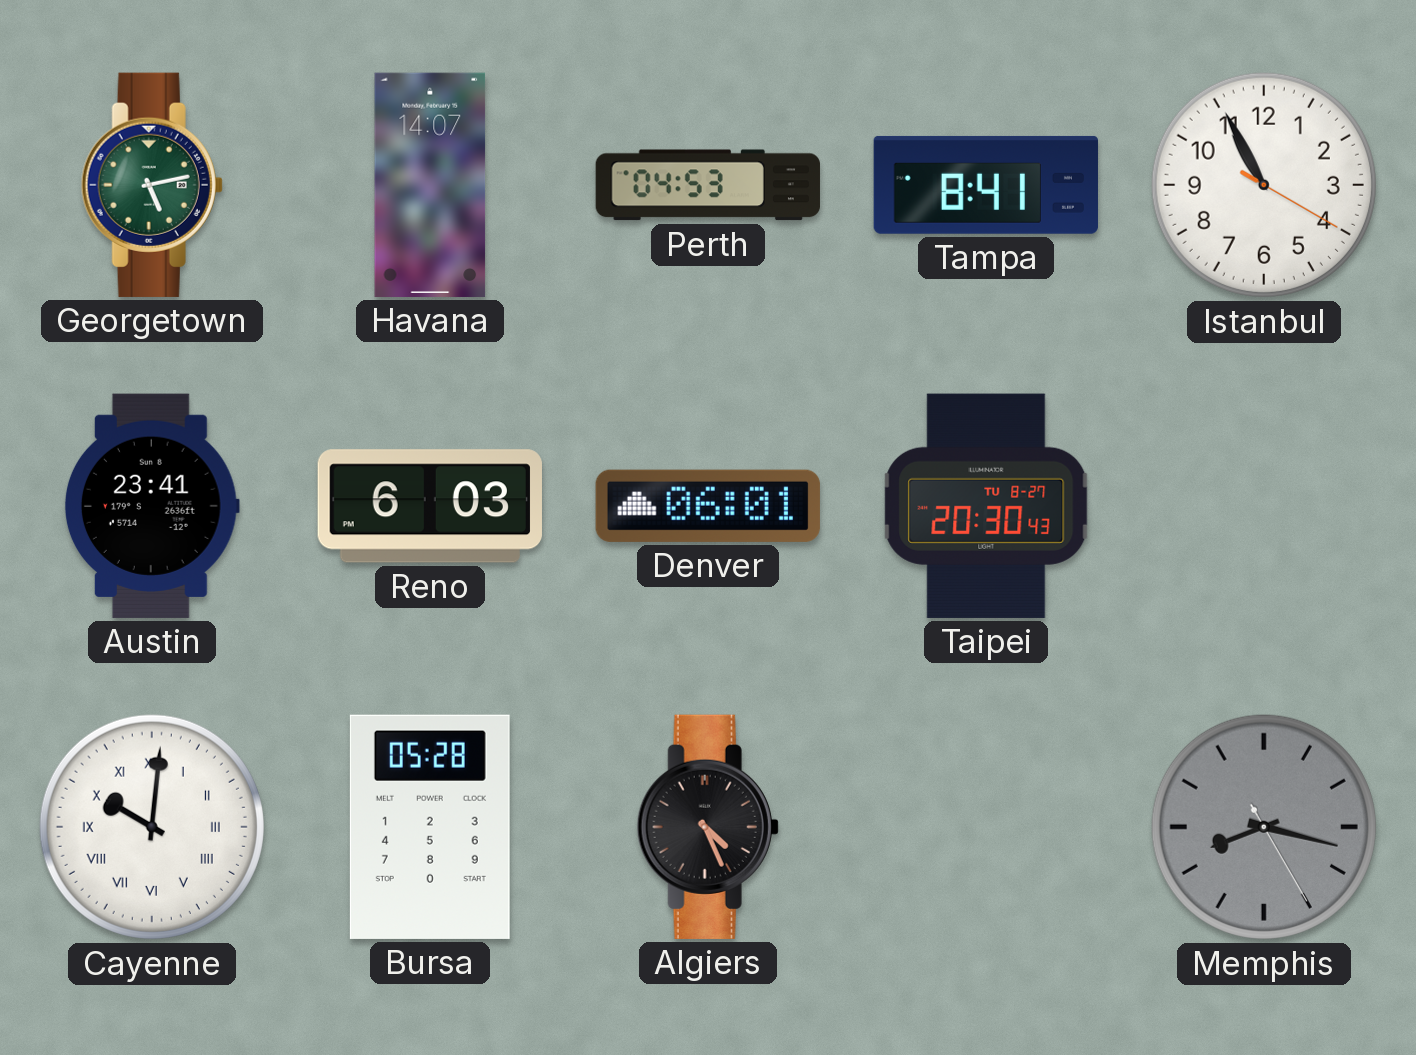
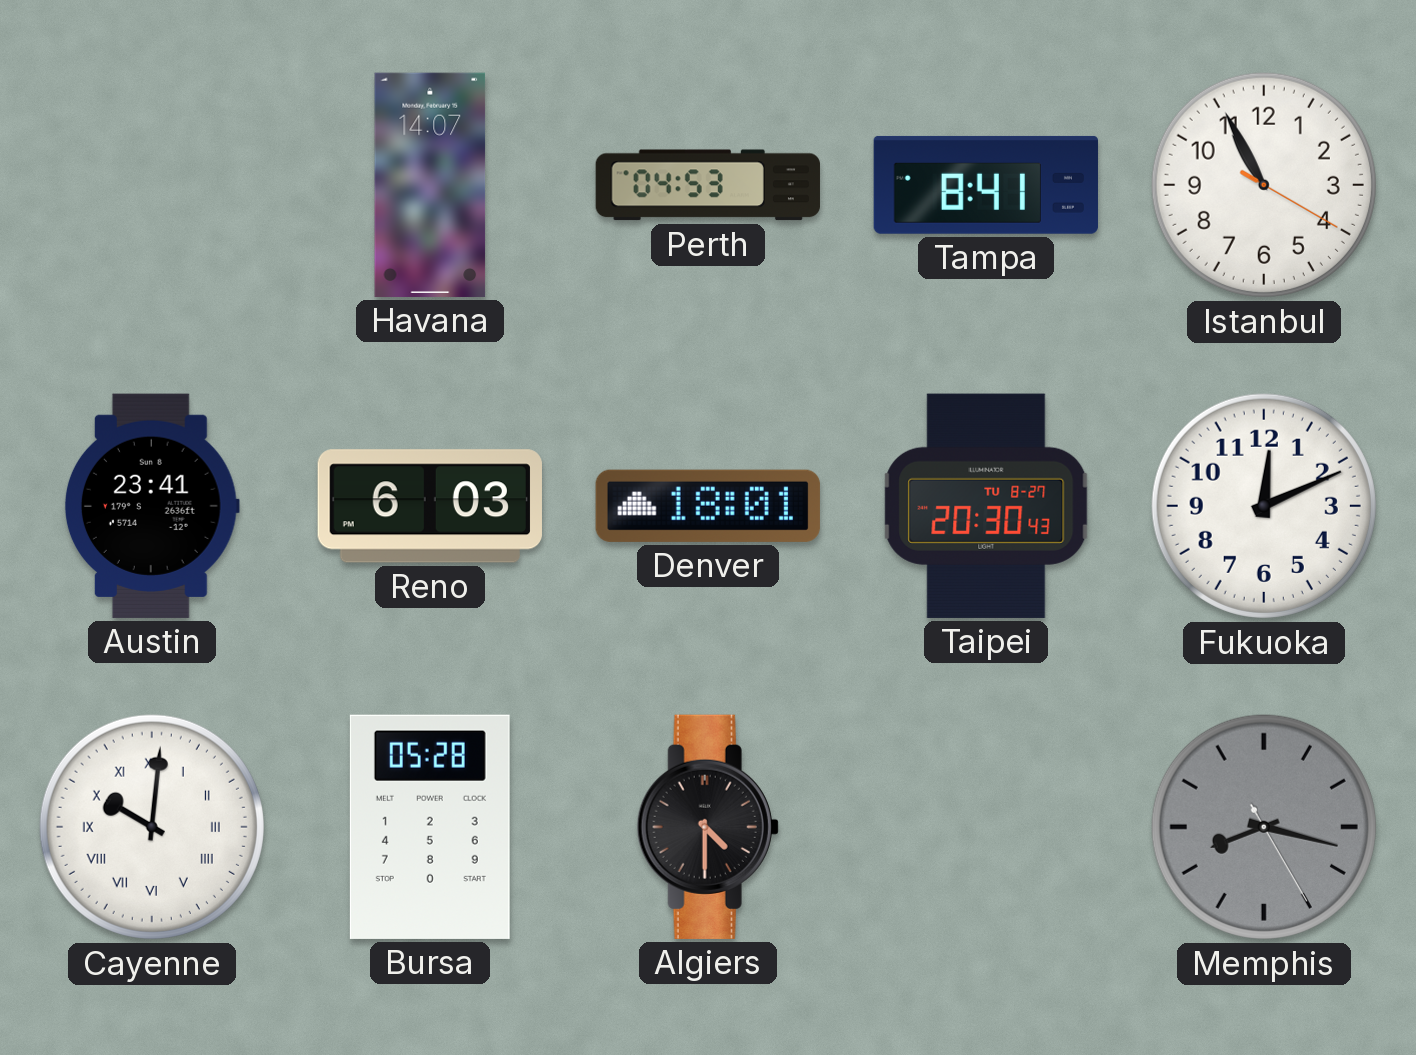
Georgetown: 5:13 -> none
Denver: 06:01 -> 18:01
Fukuoka: none -> 12:11
Algiers: 4:26 -> 4:30
